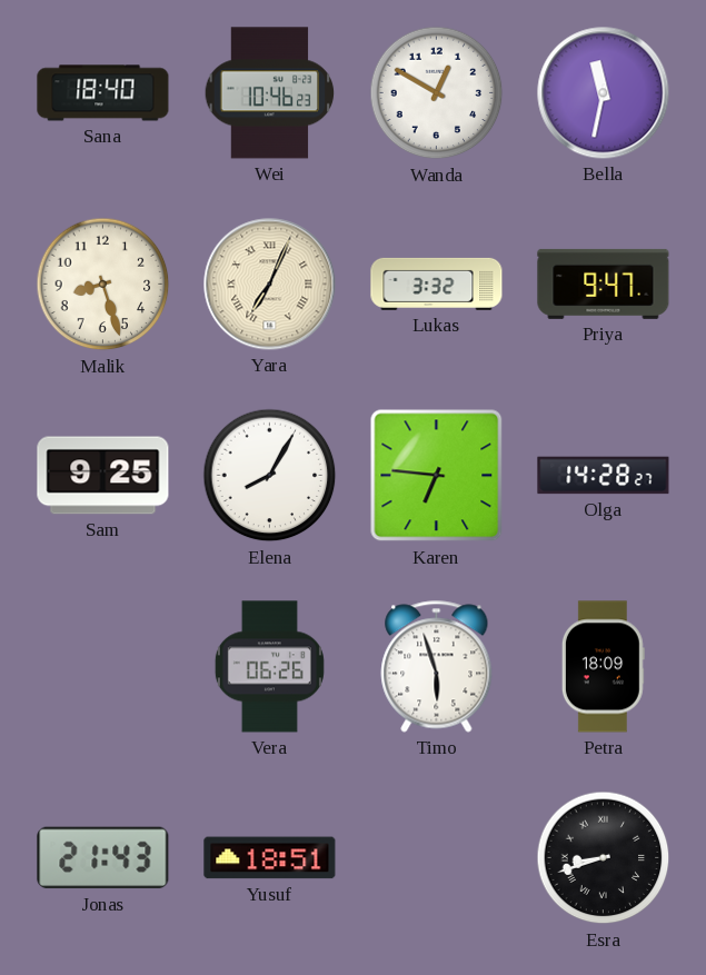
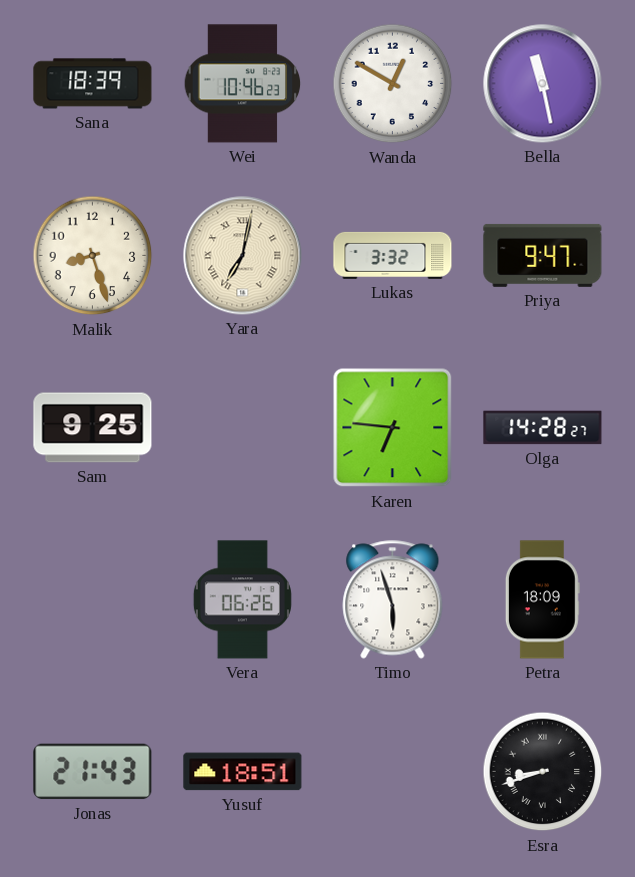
Sana: 18:40 -> 18:39
Bella: 11:32 -> 11:28
Yara: 7:04 -> 7:02
Elena: 8:05 -> none
